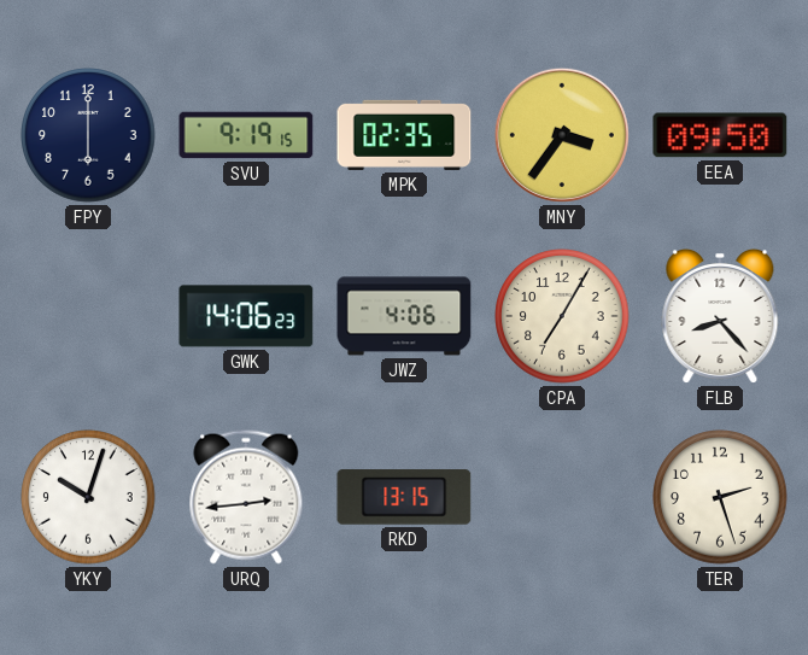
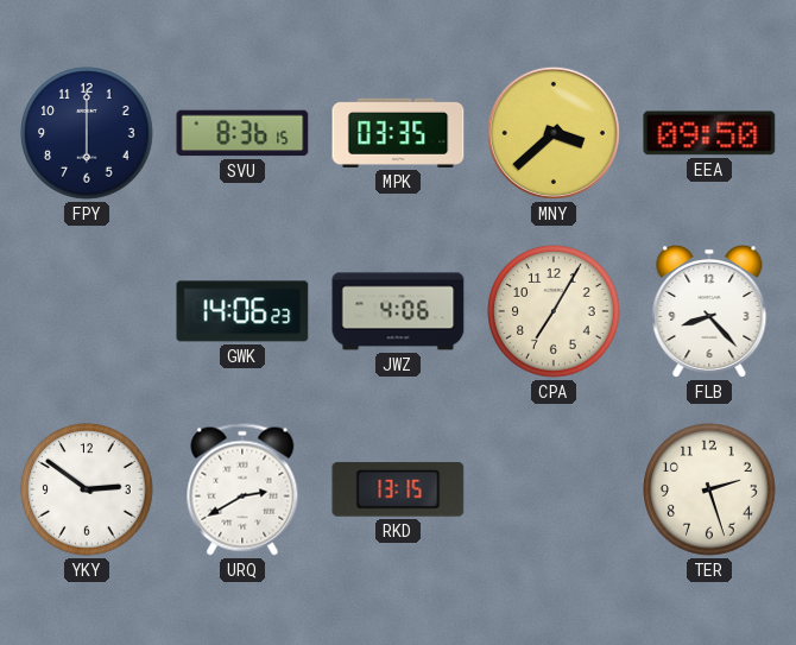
SVU: 9:19 -> 8:36
MPK: 02:35 -> 03:35
MNY: 3:36 -> 3:38
YKY: 10:03 -> 2:51
URQ: 2:44 -> 2:40
